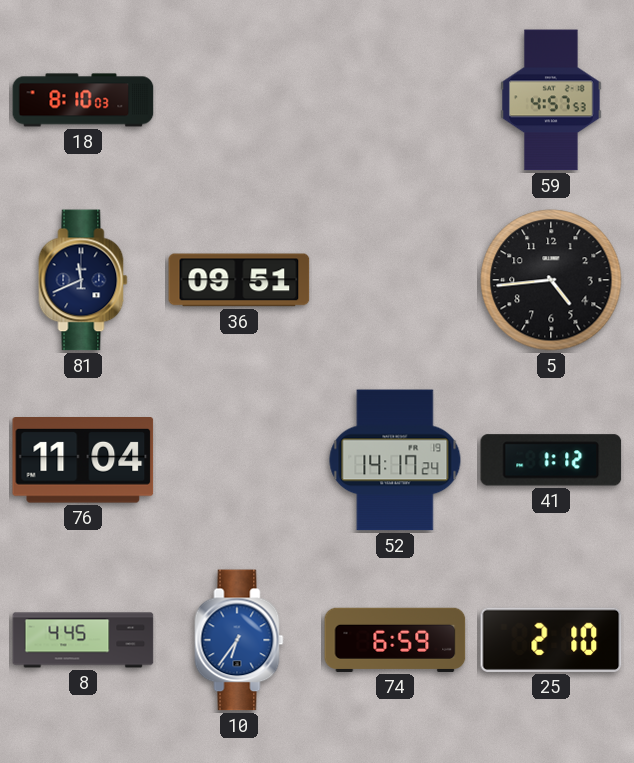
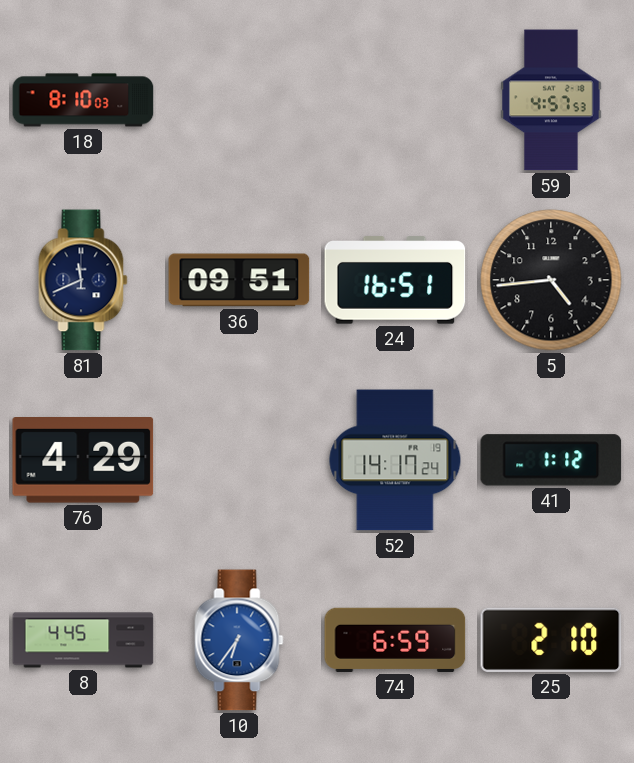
24: none -> 16:51
76: 11:04 -> 4:29
